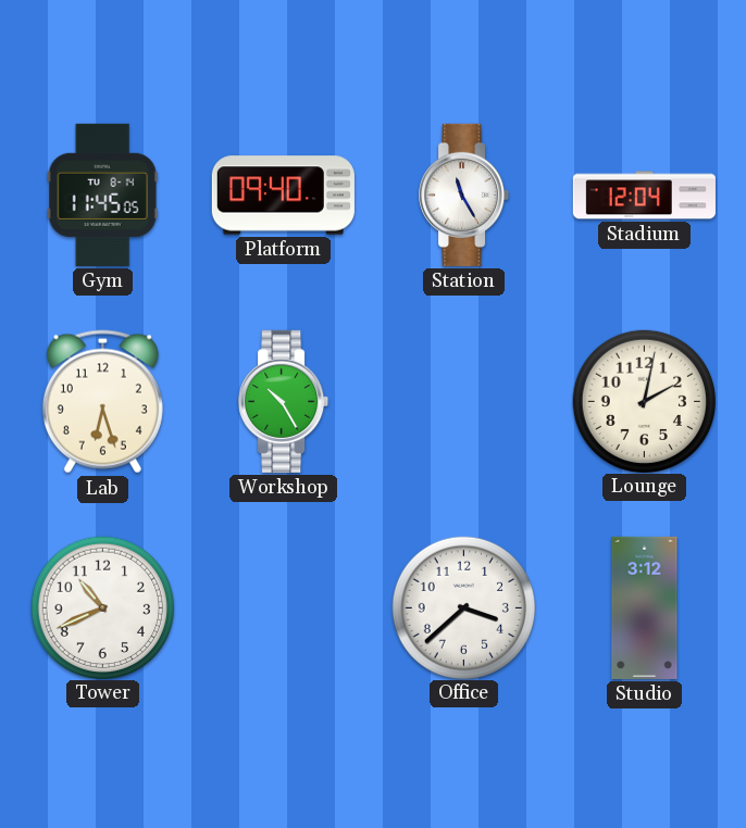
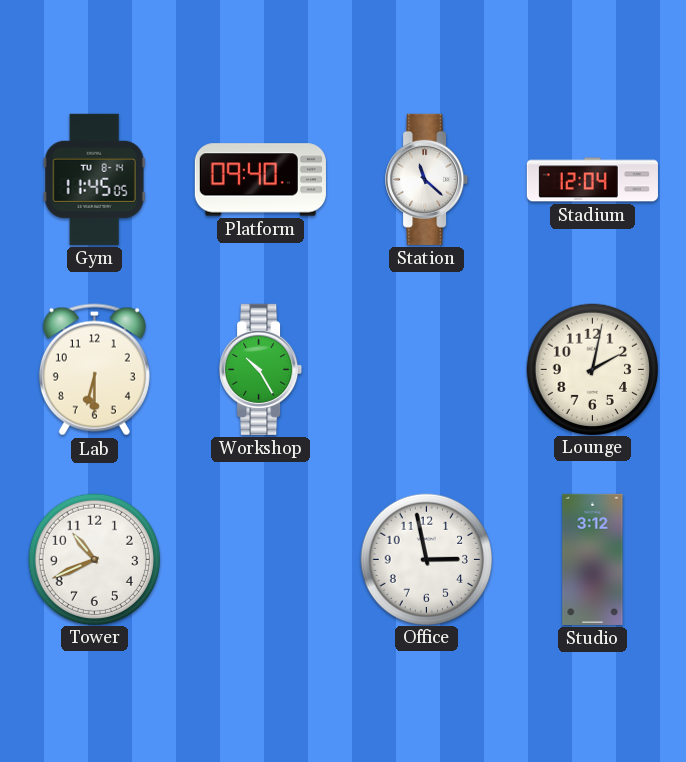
Station: 11:25 -> 11:22
Lab: 6:27 -> 6:30
Office: 3:38 -> 2:58
